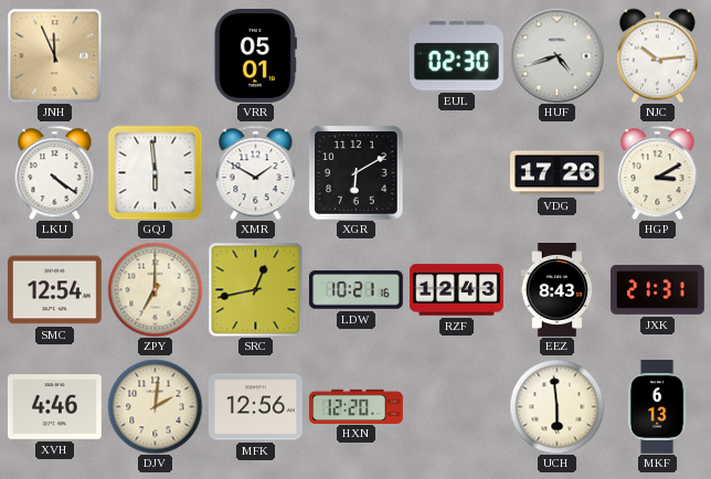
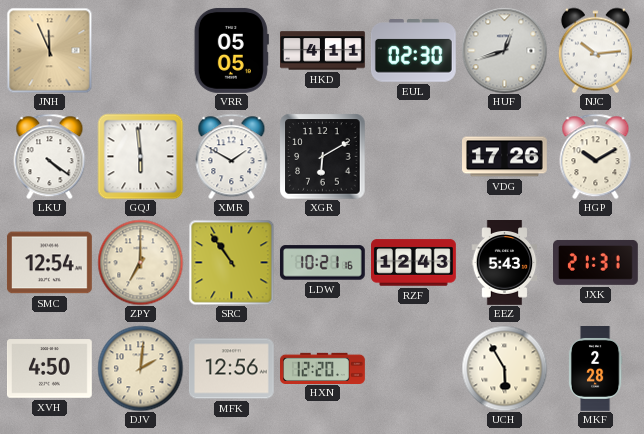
VRR: 05:01 -> 05:05
HKD: none -> 4:11
HUF: 4:42 -> 12:42
HGP: 3:10 -> 10:10
SRC: 12:43 -> 10:54
EEZ: 8:43 -> 5:43
XVH: 4:46 -> 4:50
UCH: 5:59 -> 5:55
MKF: 6:13 -> 2:28
